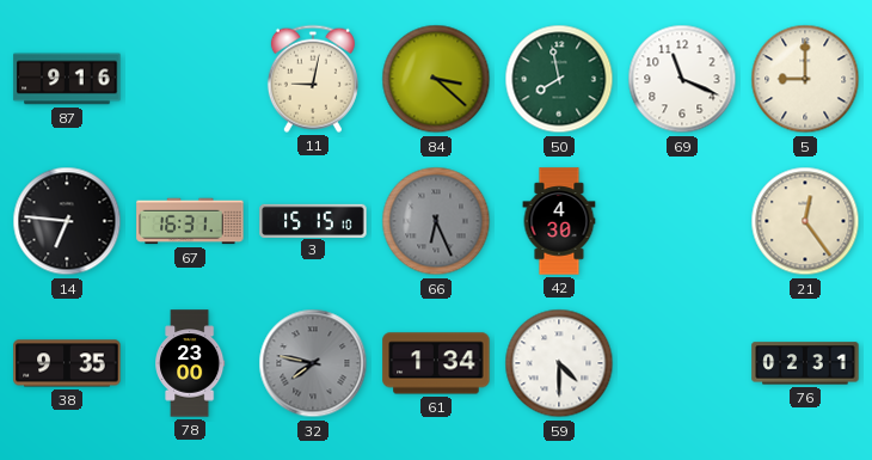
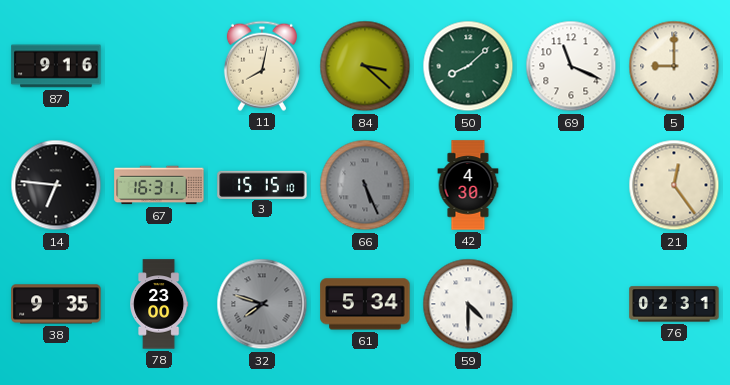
11: 9:02 -> 8:02
50: 7:58 -> 8:08
66: 6:26 -> 5:26
32: 7:47 -> 7:48
61: 1:34 -> 5:34
